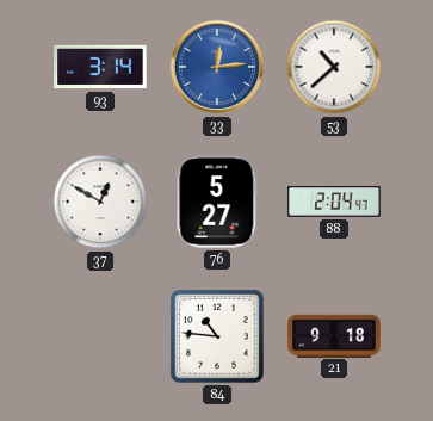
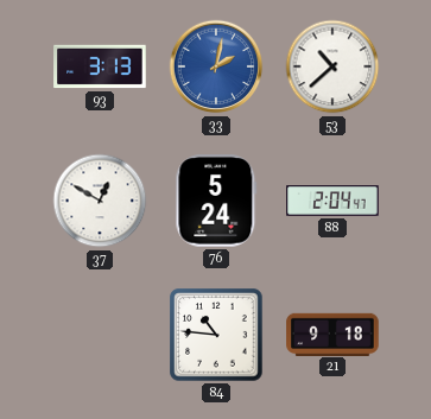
93: 3:14 -> 3:13
33: 12:14 -> 2:02
76: 5:27 -> 5:24
